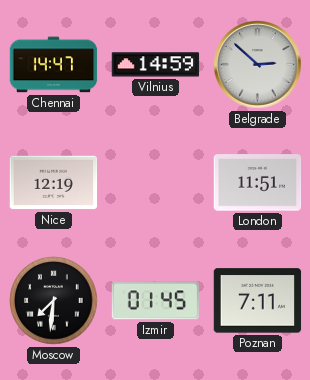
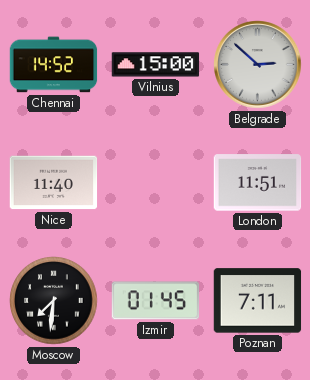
Chennai: 14:47 -> 14:52
Vilnius: 14:59 -> 15:00
Nice: 12:19 -> 11:40
